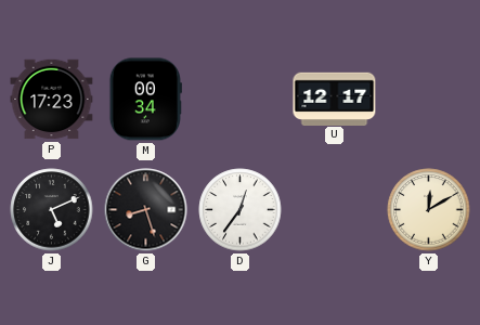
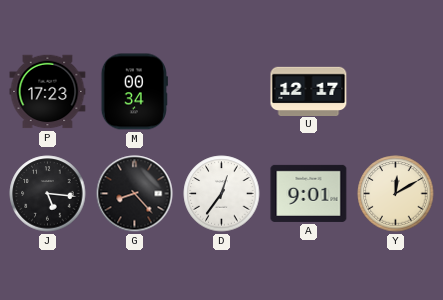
J: 5:11 -> 5:16
G: 8:27 -> 8:23
A: none -> 9:01
